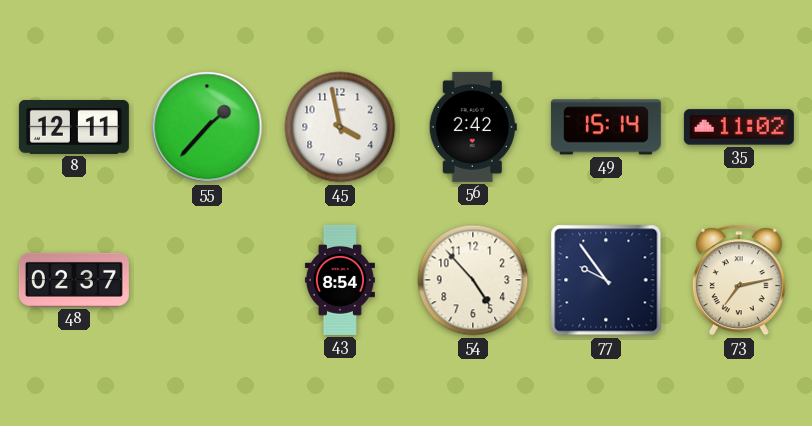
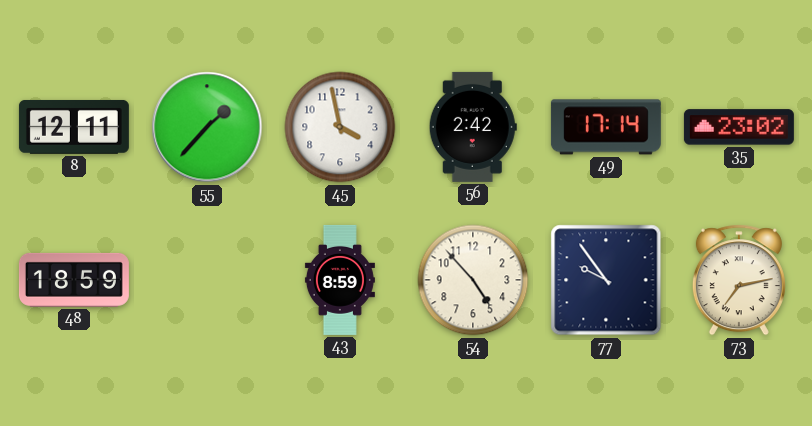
49: 15:14 -> 17:14
35: 11:02 -> 23:02
48: 02:37 -> 18:59
43: 8:54 -> 8:59
